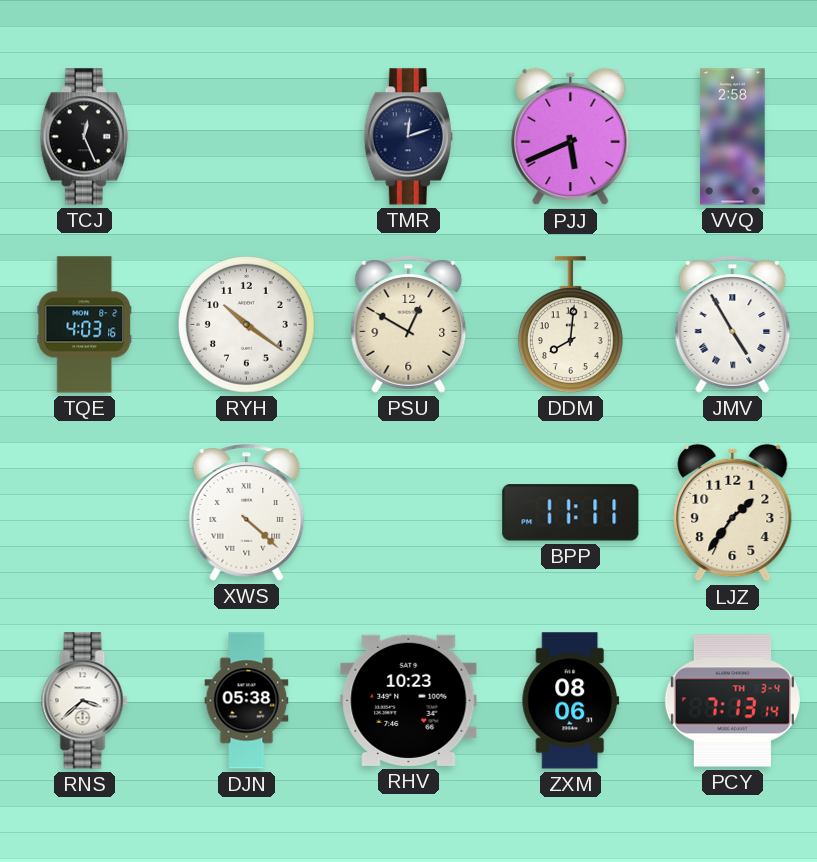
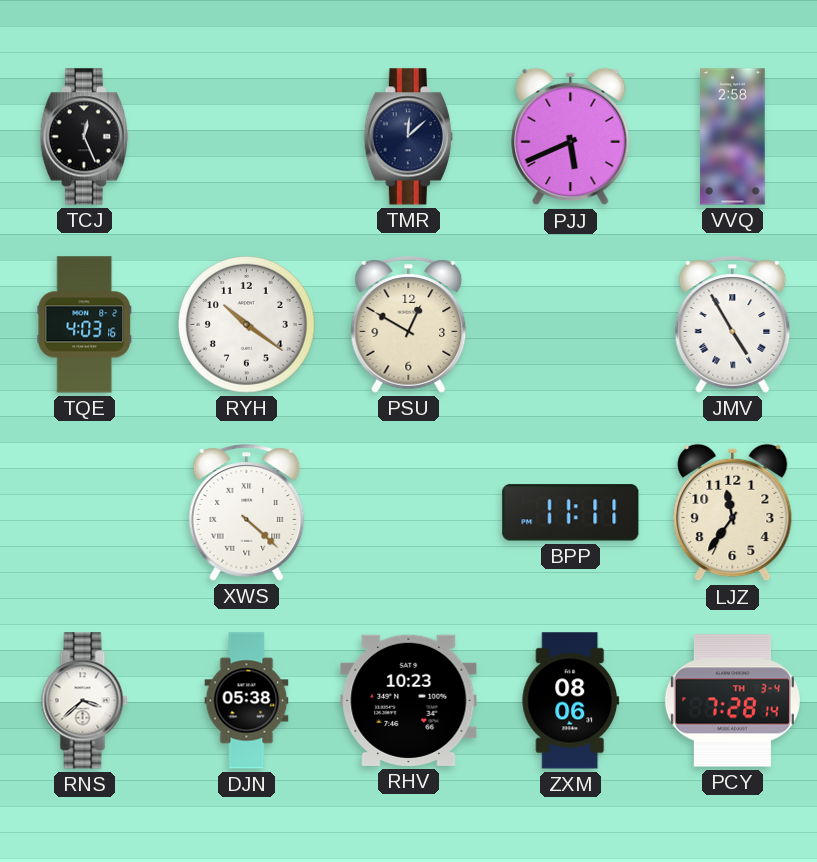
TMR: 12:12 -> 12:08
DDM: 8:01 -> none
LJZ: 1:36 -> 11:36
PCY: 7:13 -> 7:28
